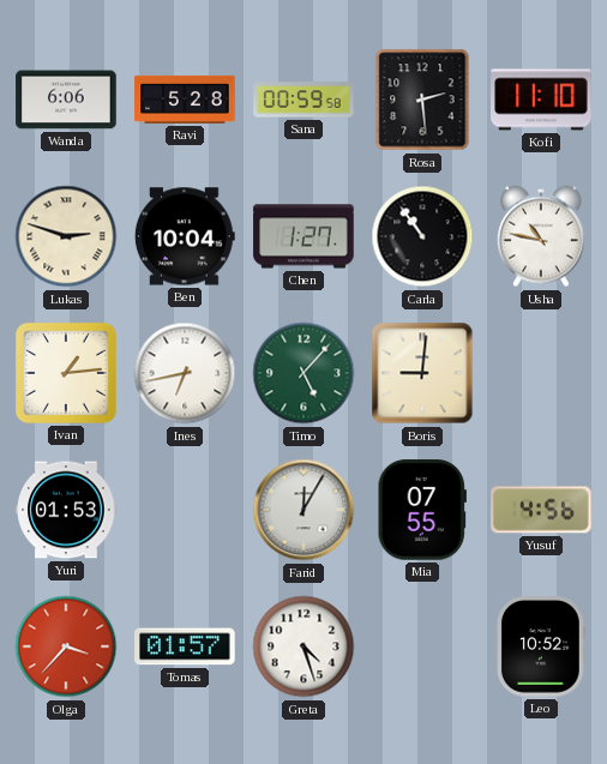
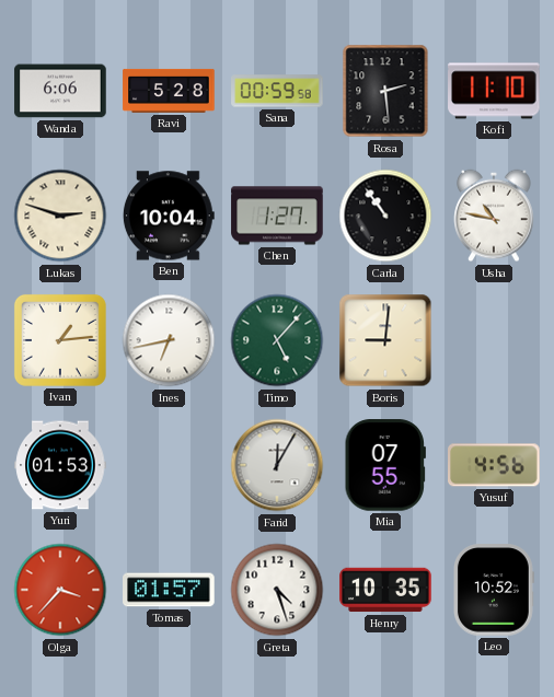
Henry: none -> 10:35
